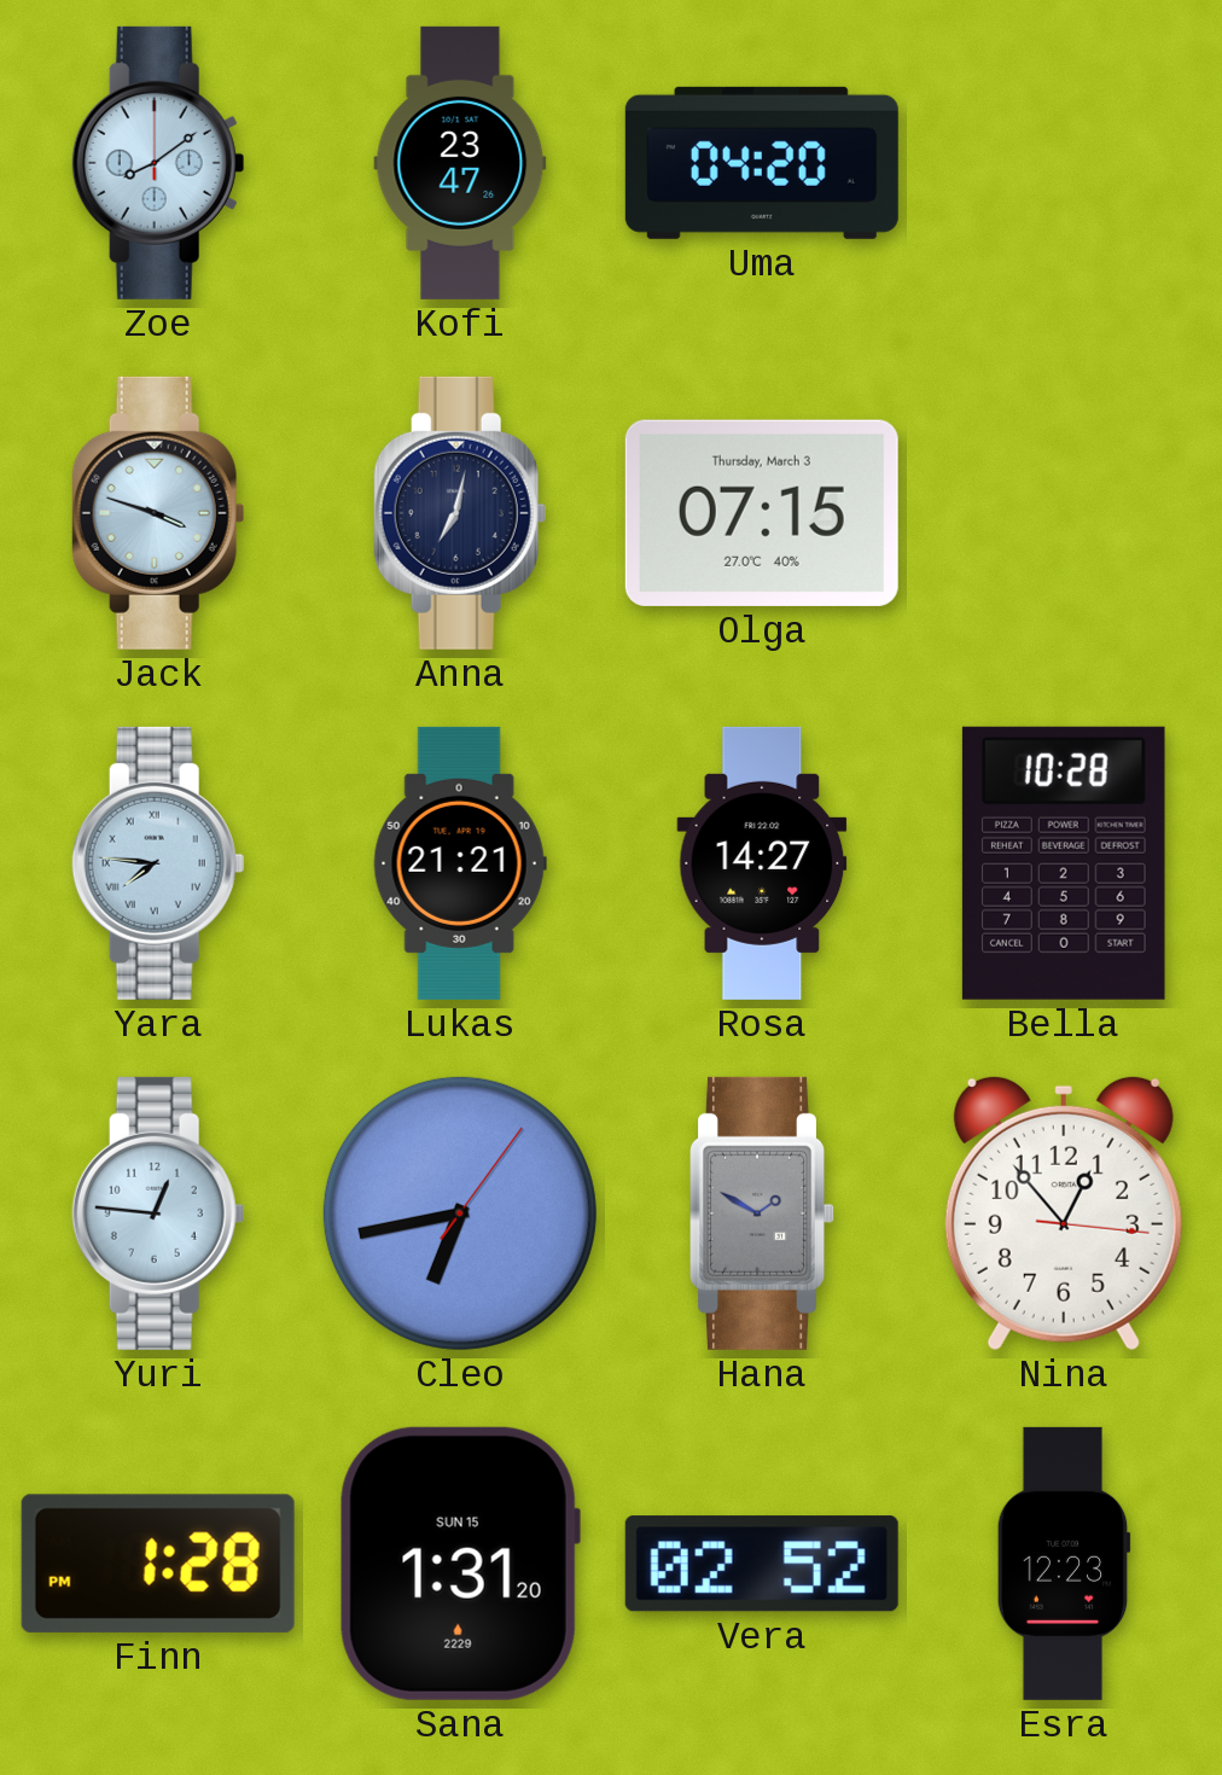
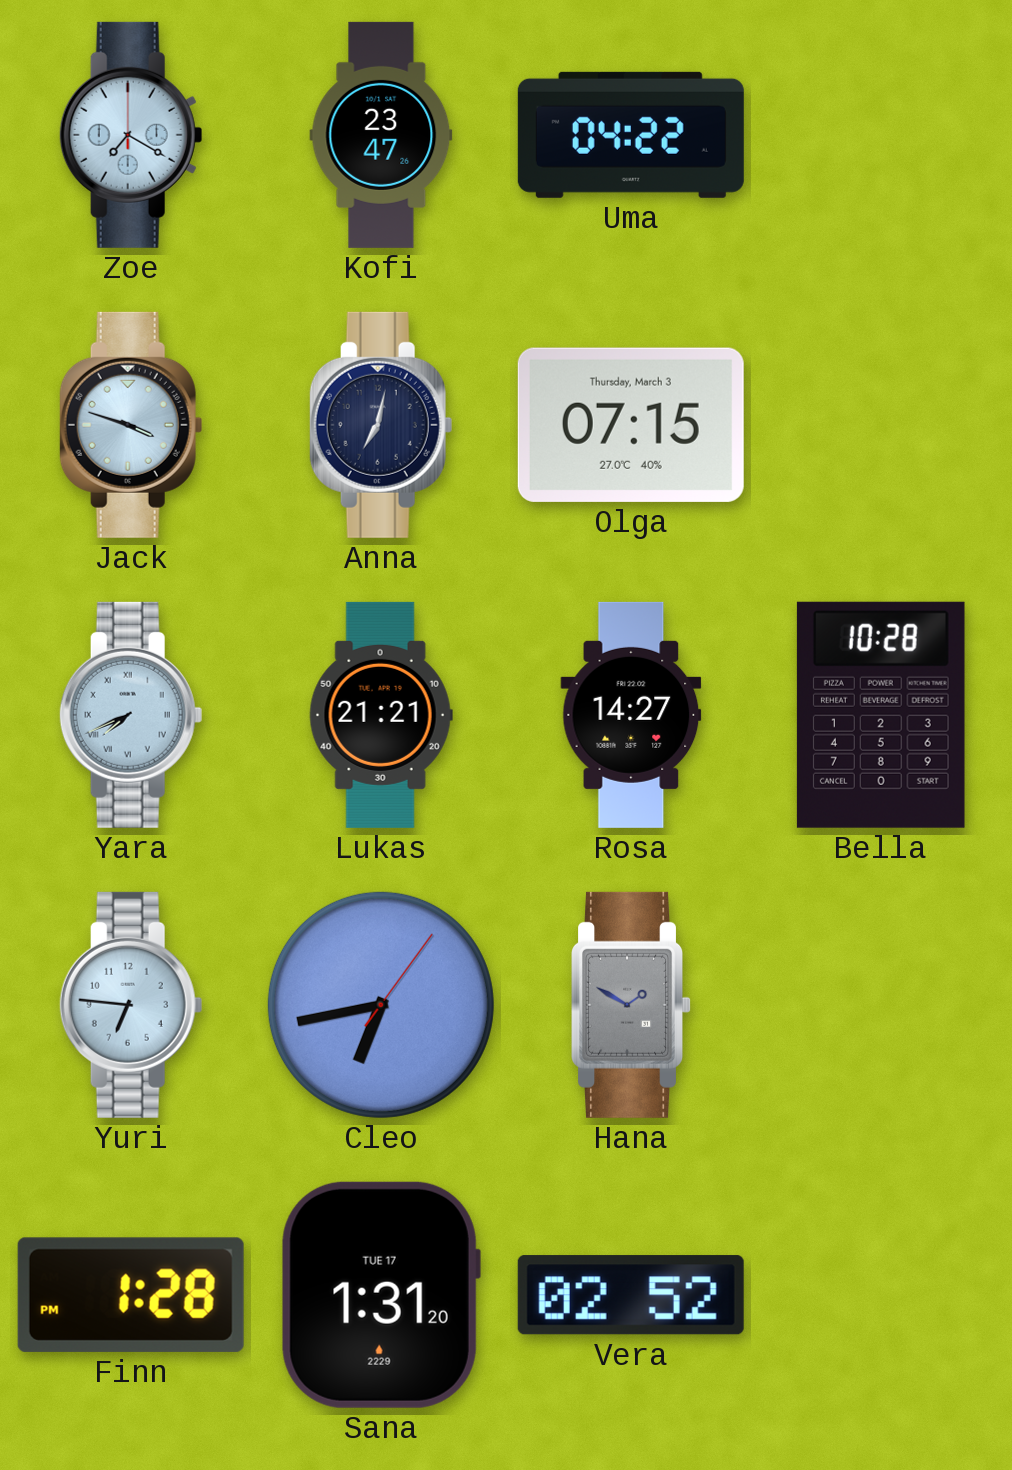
Zoe: 8:09 -> 7:20
Uma: 04:20 -> 04:22
Yara: 7:46 -> 7:41
Yuri: 12:46 -> 6:46
Nina: 12:53 -> none
Sana date: SUN 15 -> TUE 17
Esra: 12:23 -> none
